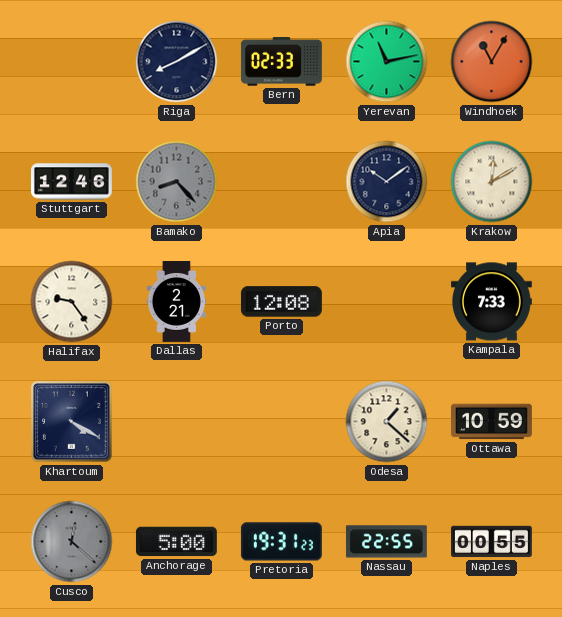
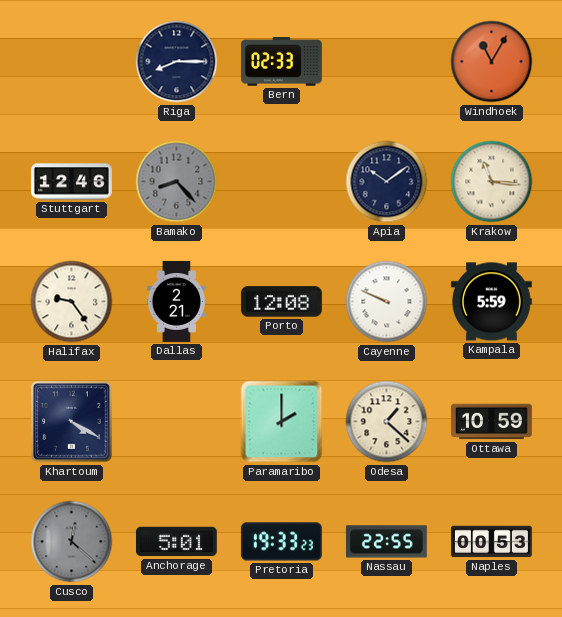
Riga: 8:10 -> 8:15
Yerevan: 11:13 -> none
Krakow: 12:10 -> 11:16
Cayenne: none -> 9:49
Kampala: 7:33 -> 5:59
Paramaribo: none -> 2:00
Anchorage: 5:00 -> 5:01
Pretoria: 19:31 -> 19:33
Naples: 00:55 -> 00:53
